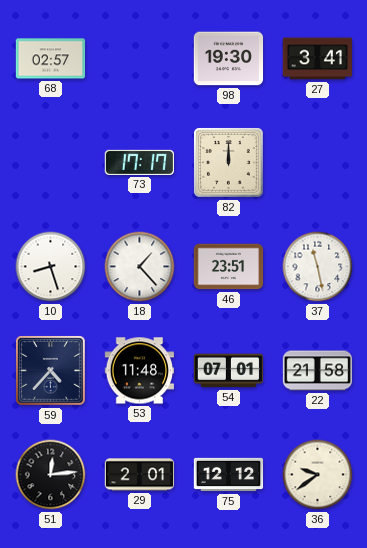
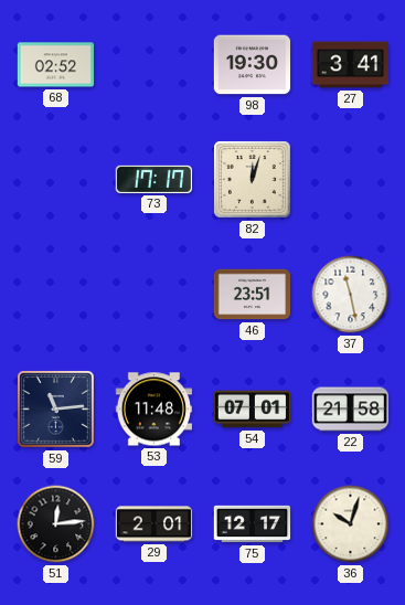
68: 02:57 -> 02:52
82: 12:00 -> 12:03
10: 8:27 -> none
18: 1:23 -> none
59: 4:37 -> 11:14
75: 12:12 -> 12:17
36: 9:39 -> 10:03
